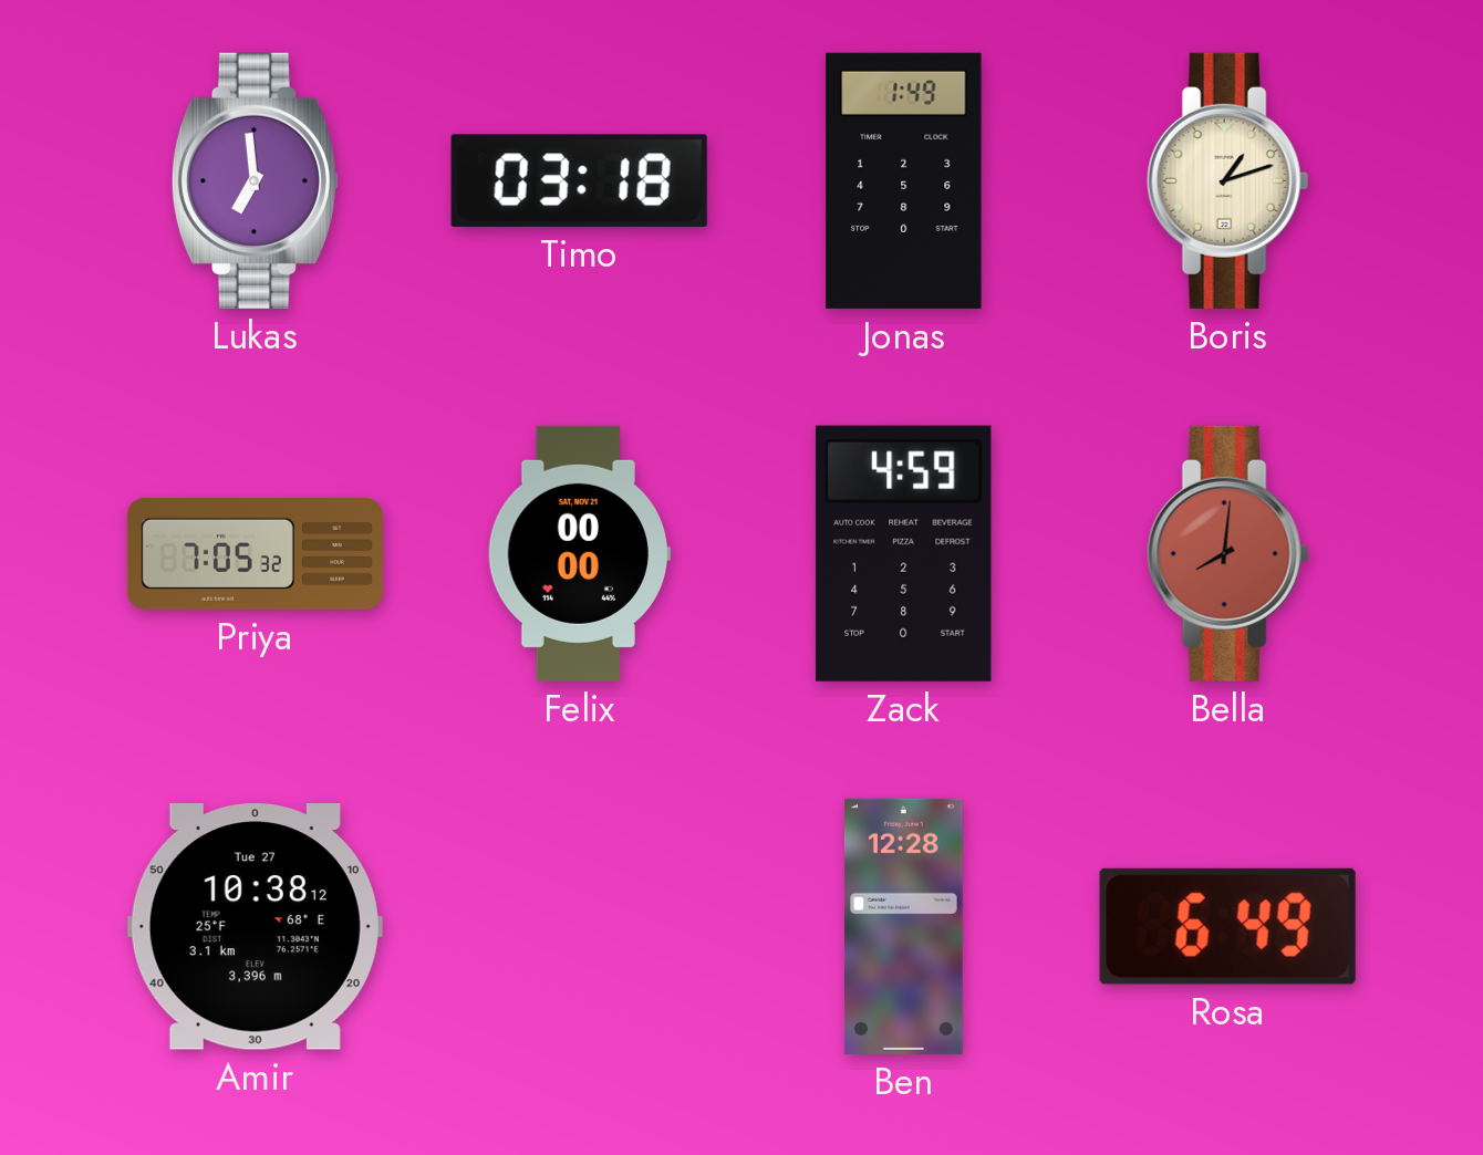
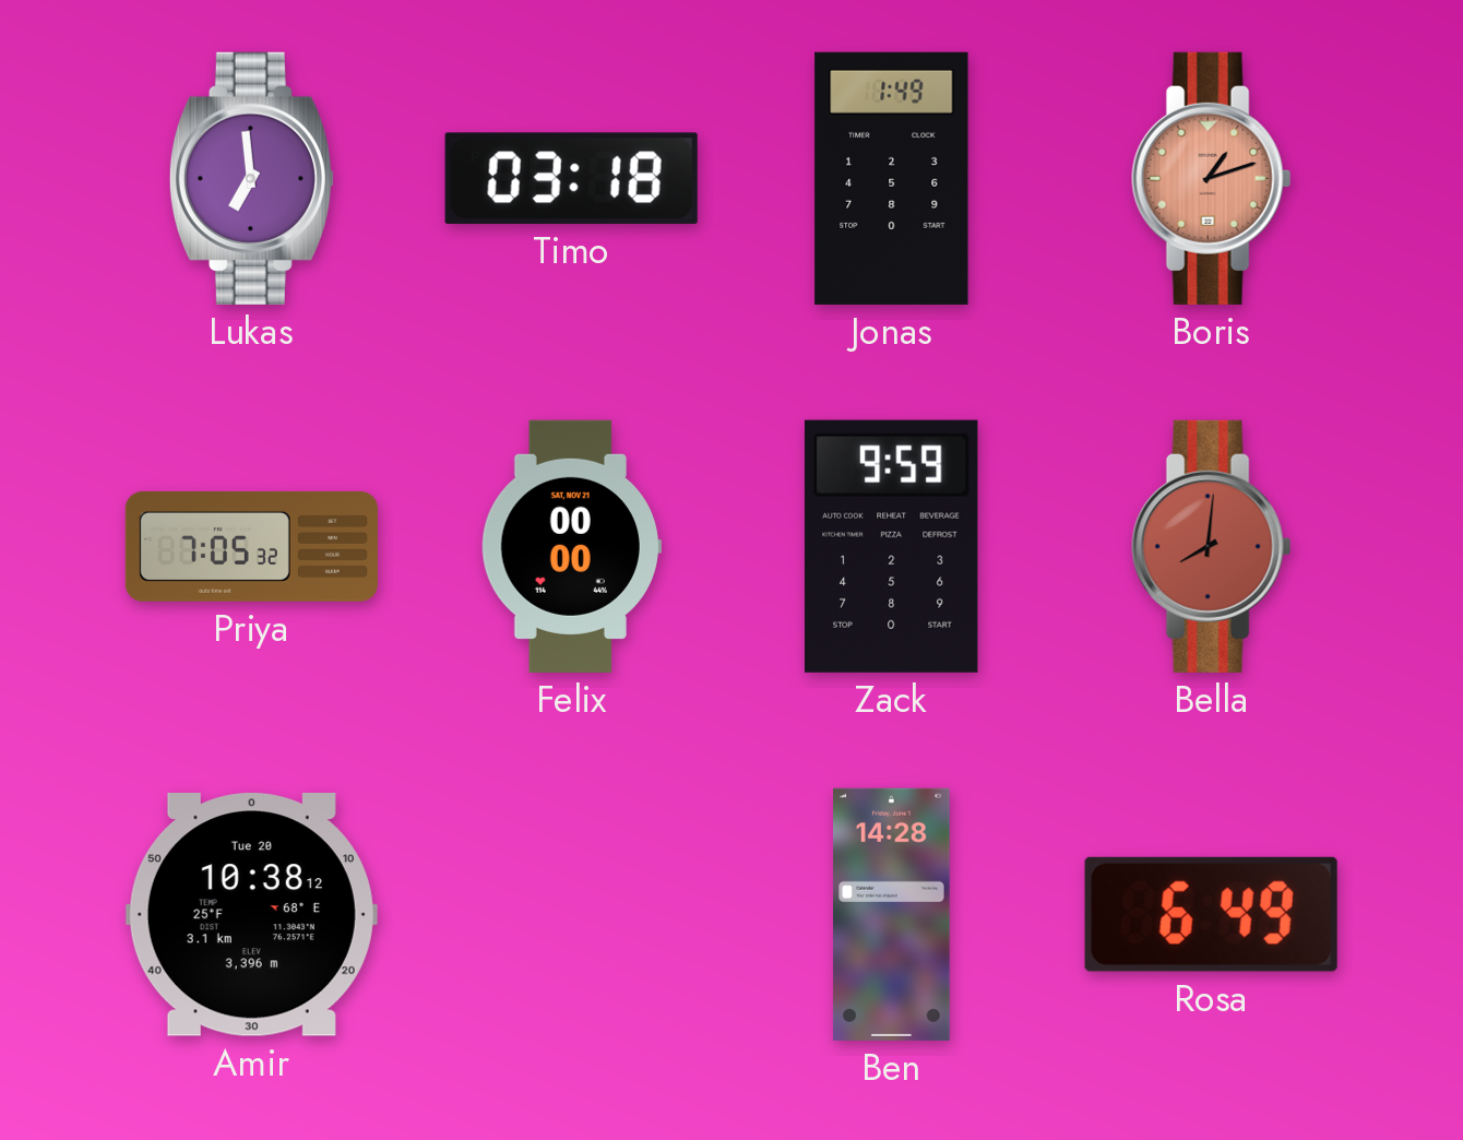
Boris dial: cream -> salmon
Zack: 4:59 -> 9:59
Amir date: Tue 27 -> Tue 20
Ben: 12:28 -> 14:28
